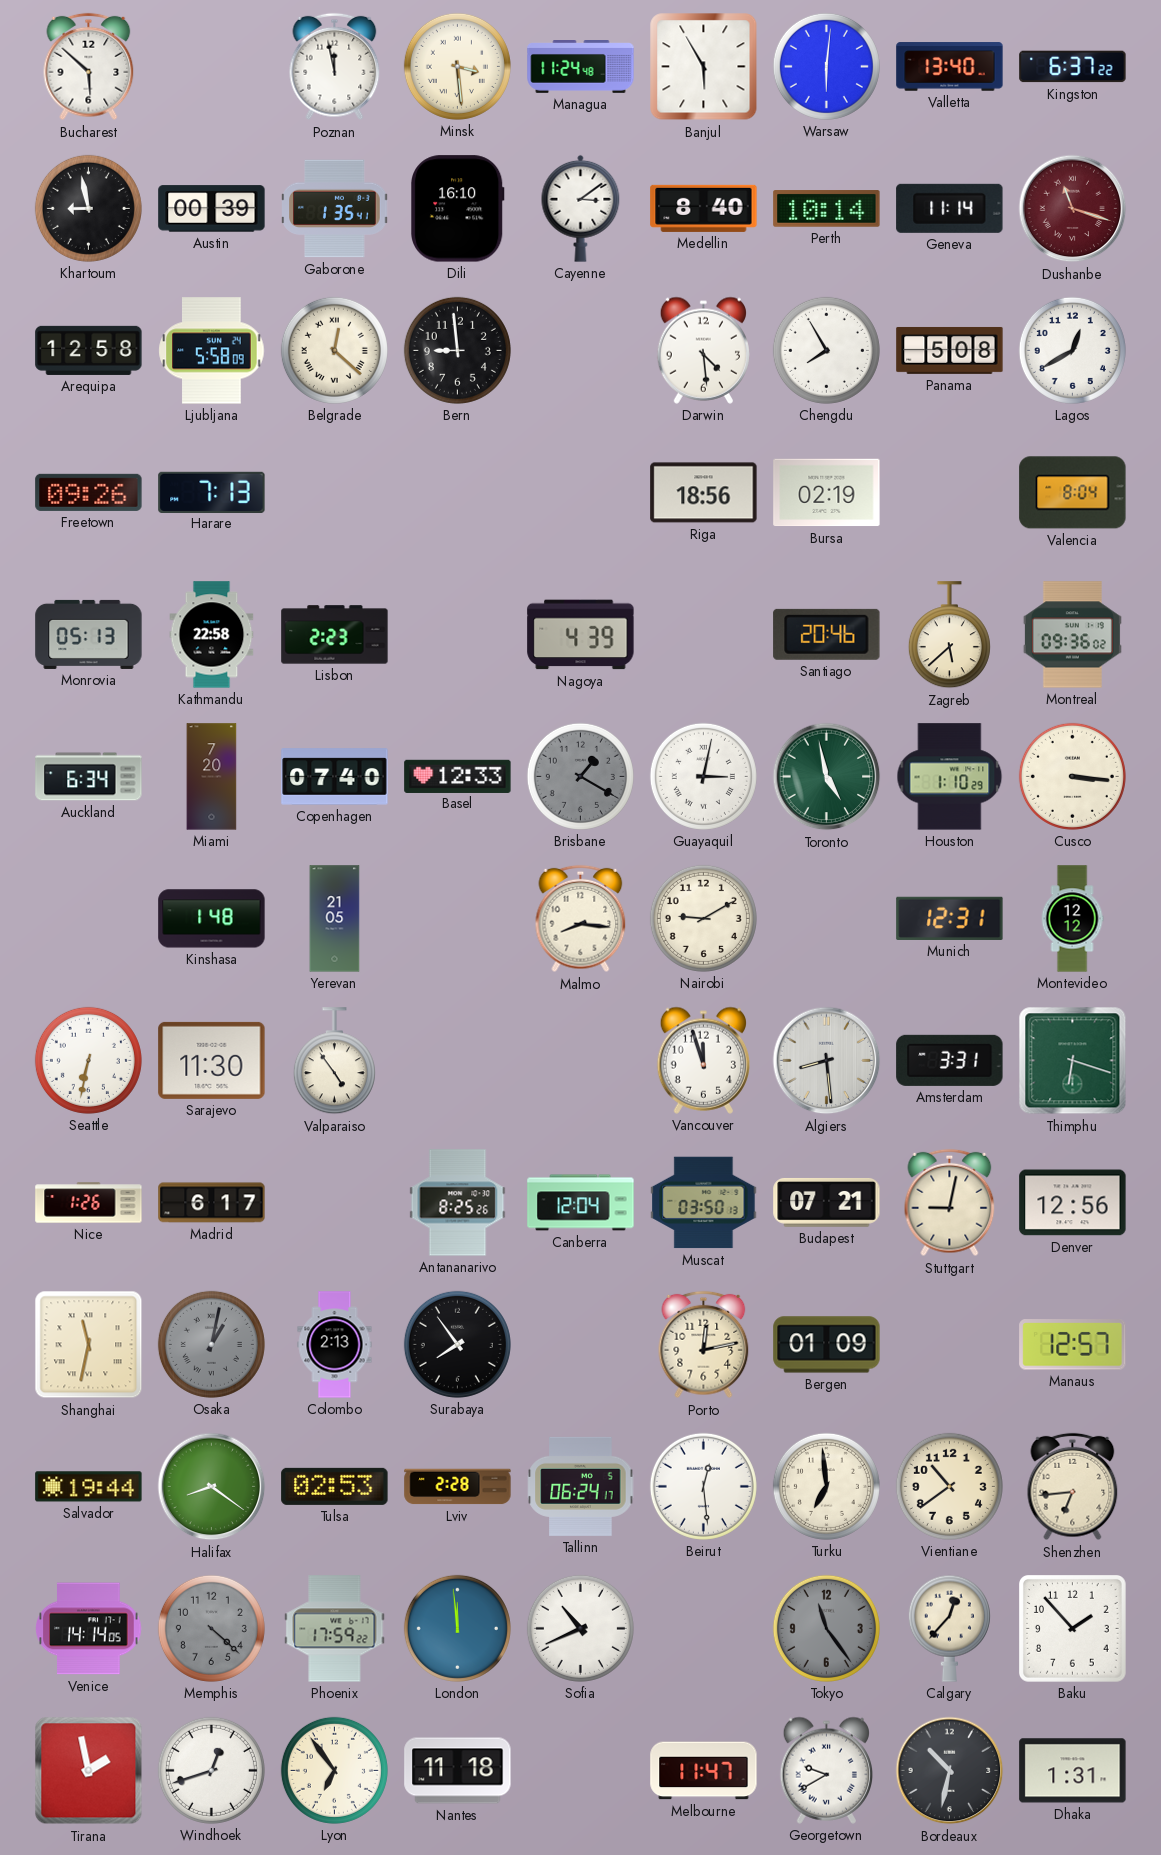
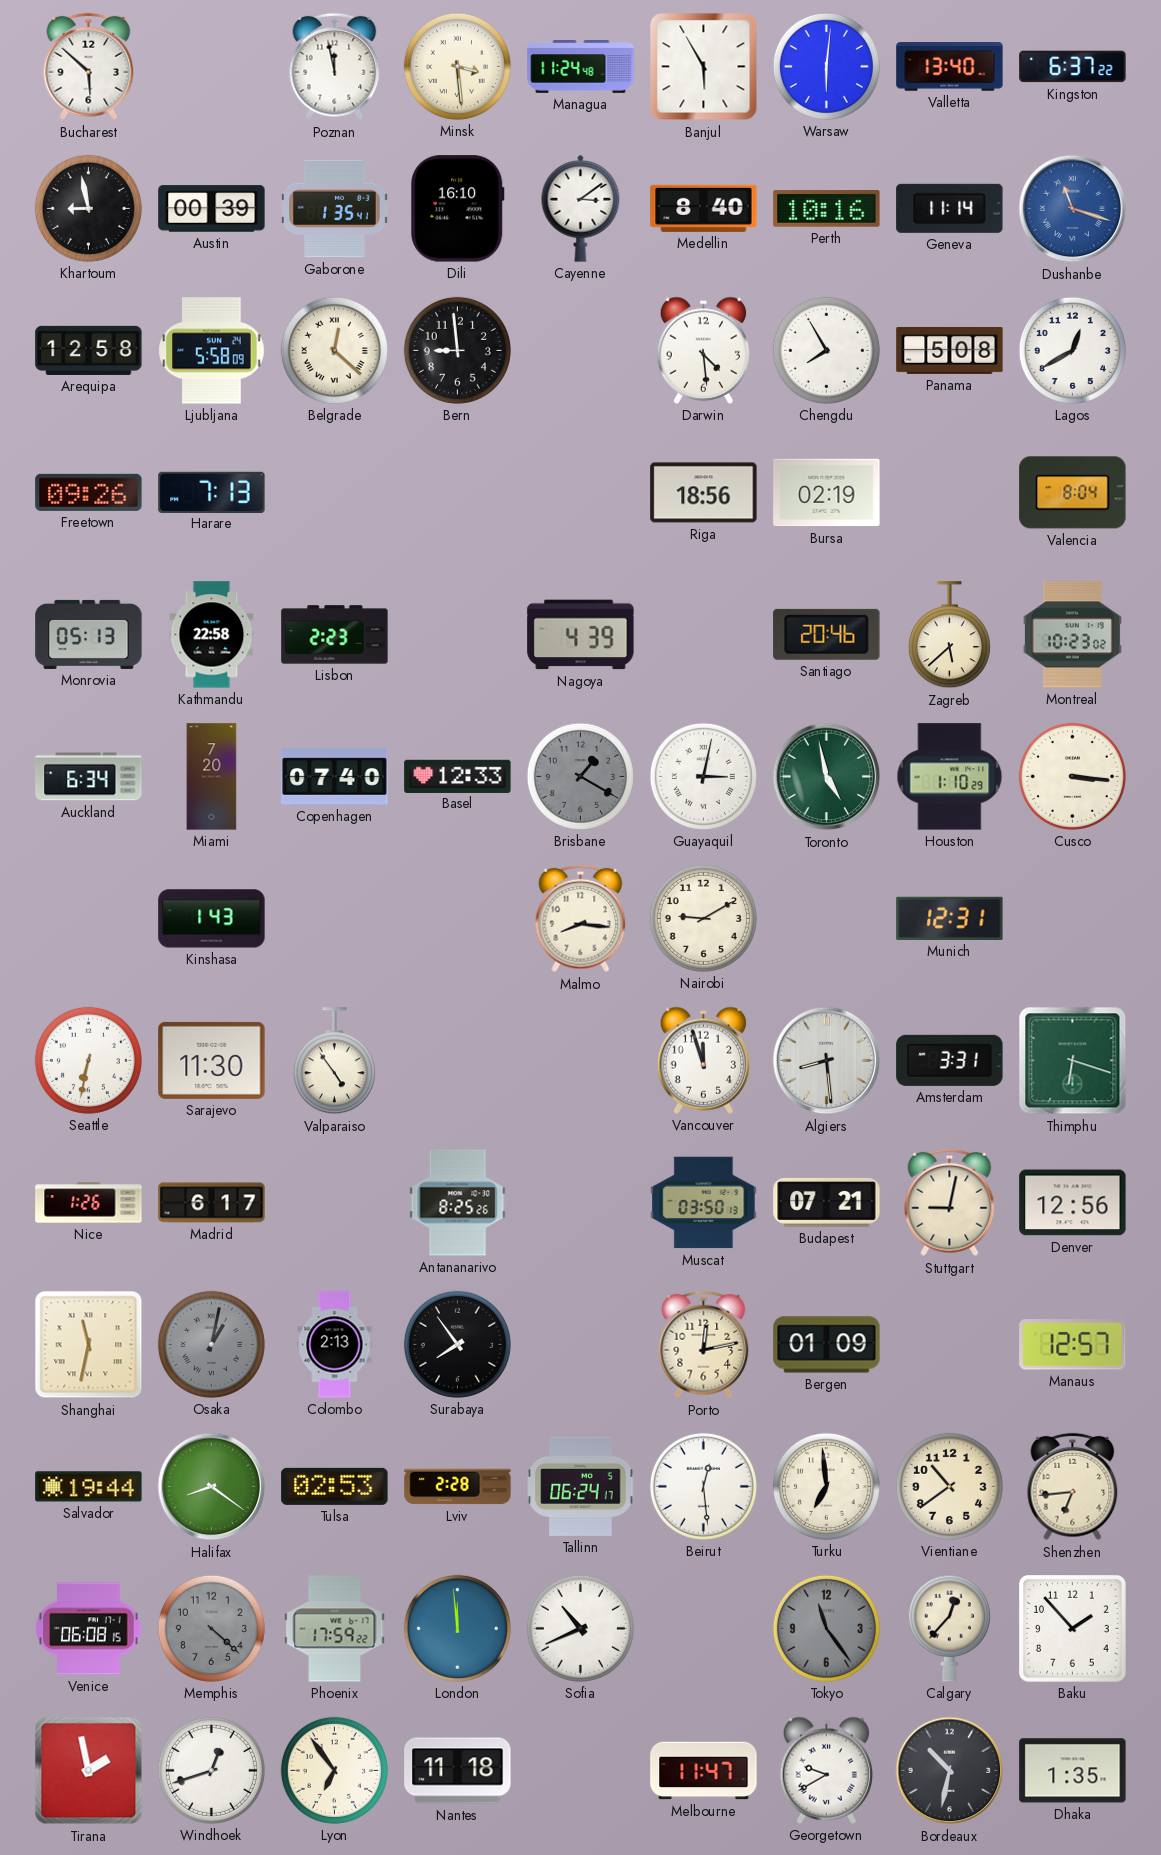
Perth: 10:14 -> 10:16
Dushanbe dial: burgundy -> blue
Montreal: 09:36 -> 10:23
Kinshasa: 1:48 -> 1:43
Yerevan: 21:05 -> none
Montevideo: 12:12 -> none
Canberra: 12:04 -> none
Venice: 14:14 -> 06:08
Dhaka: 1:31 -> 1:35
